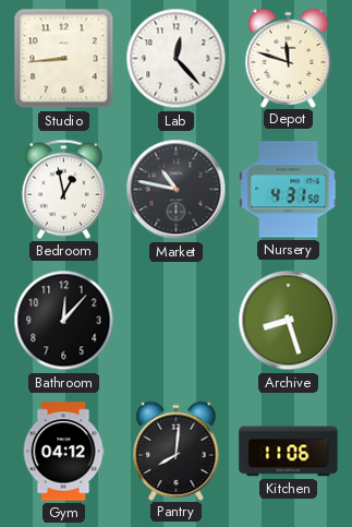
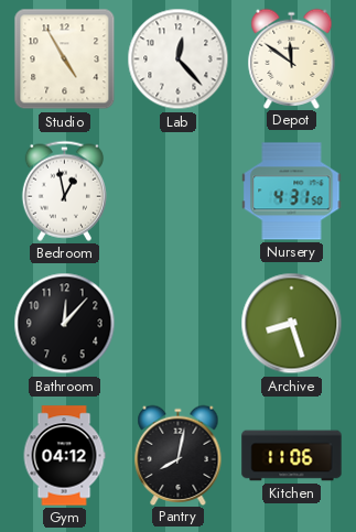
Studio: 8:44 -> 4:55
Depot: 11:48 -> 11:51
Market: 10:47 -> none
Pantry: 8:01 -> 8:02
